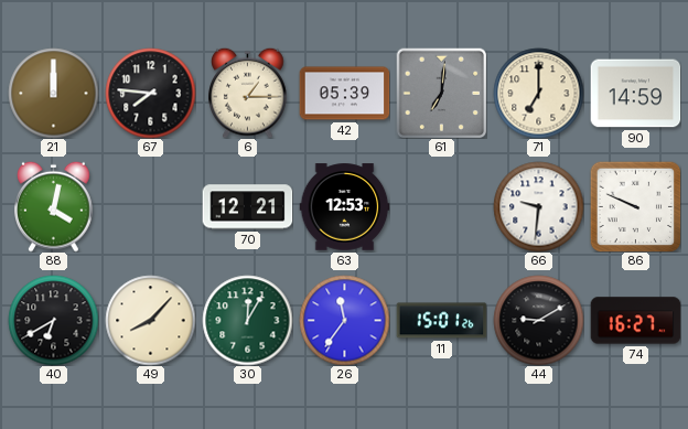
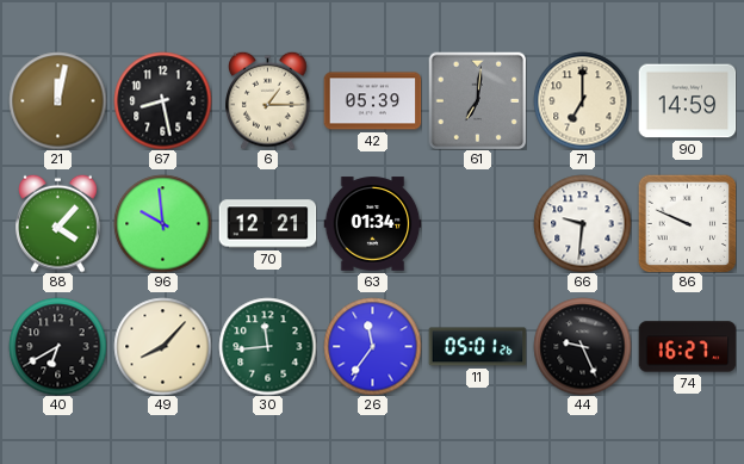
21: 12:00 -> 12:02
67: 7:46 -> 8:28
88: 4:02 -> 4:07
96: none -> 9:59
63: 12:53 -> 01:34
30: 12:05 -> 11:44
11: 15:01 -> 05:01
44: 9:10 -> 9:26
